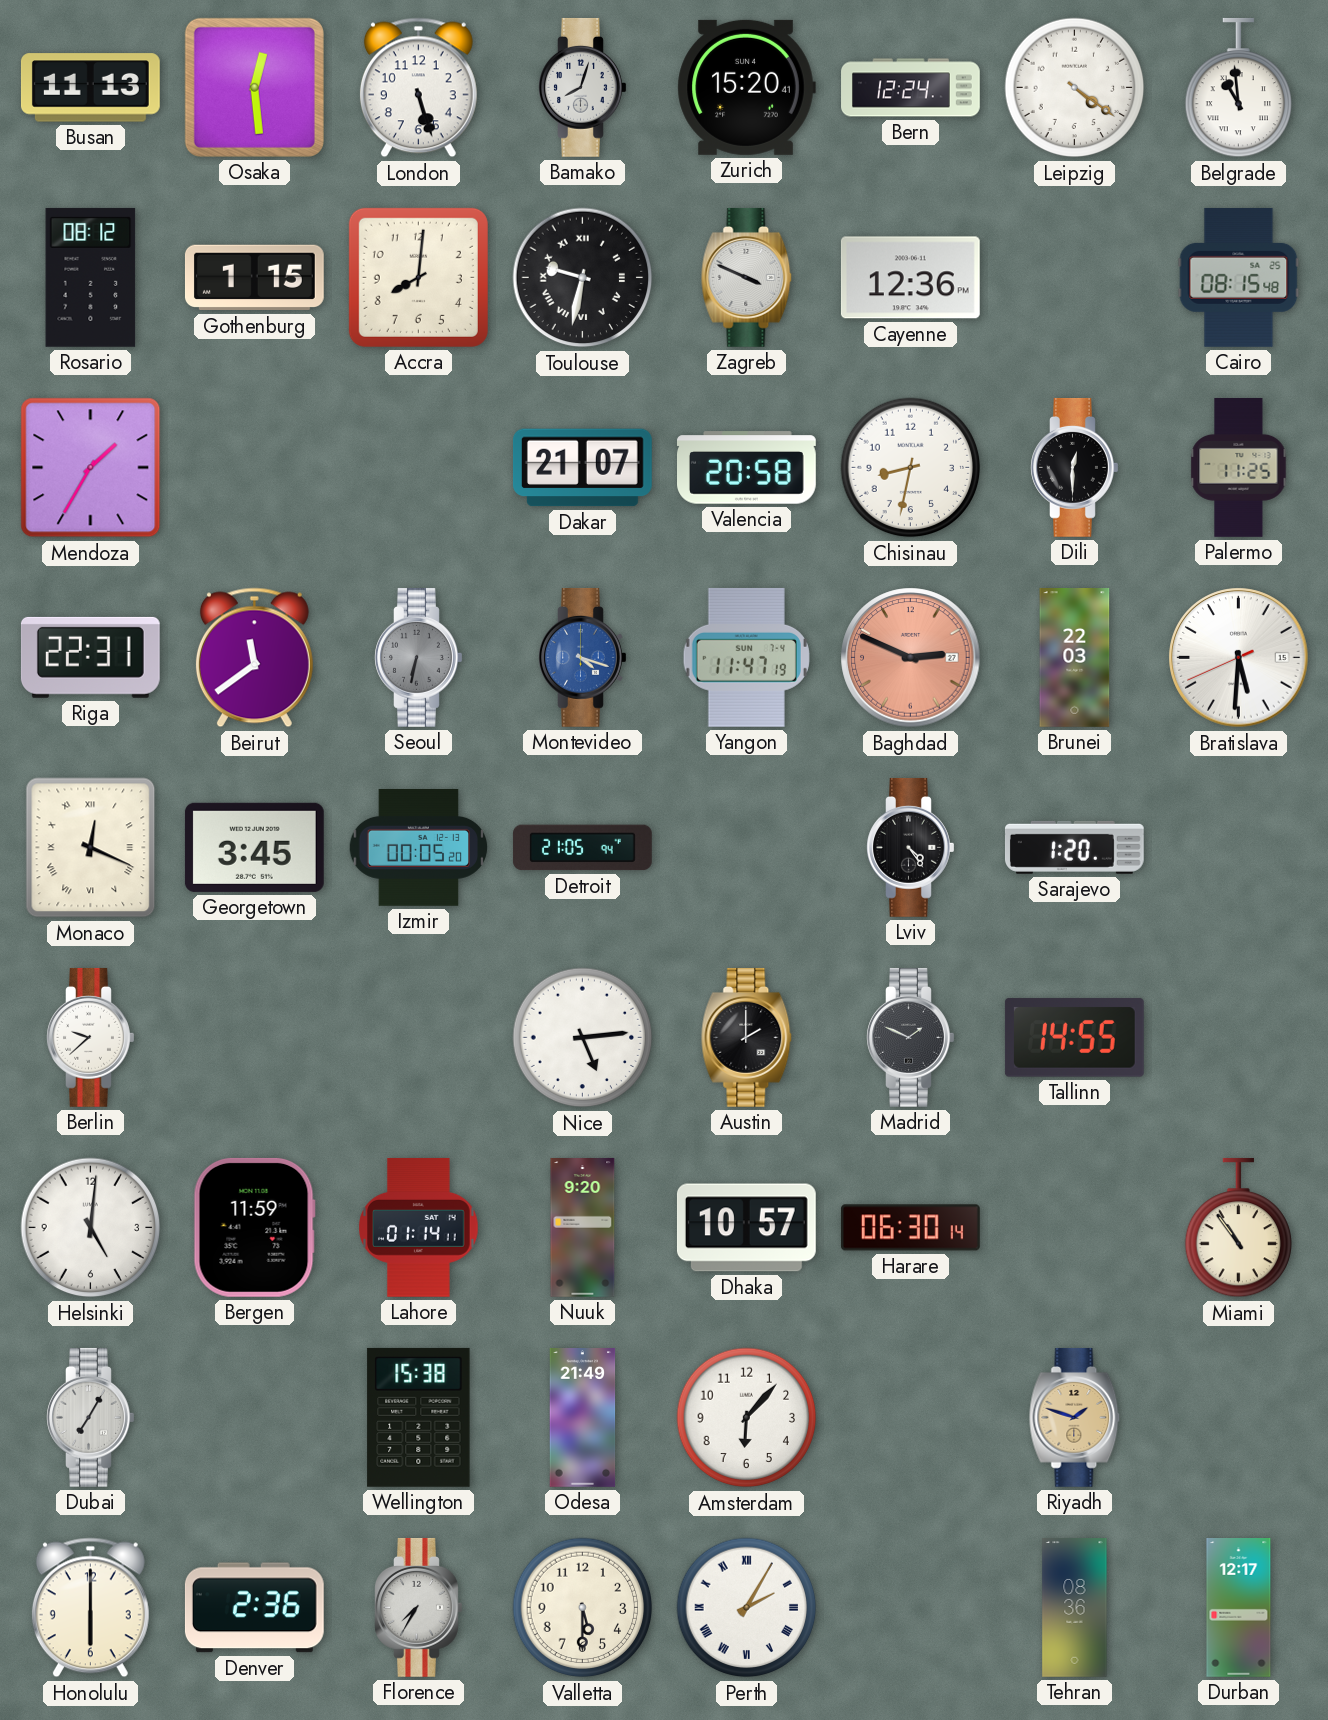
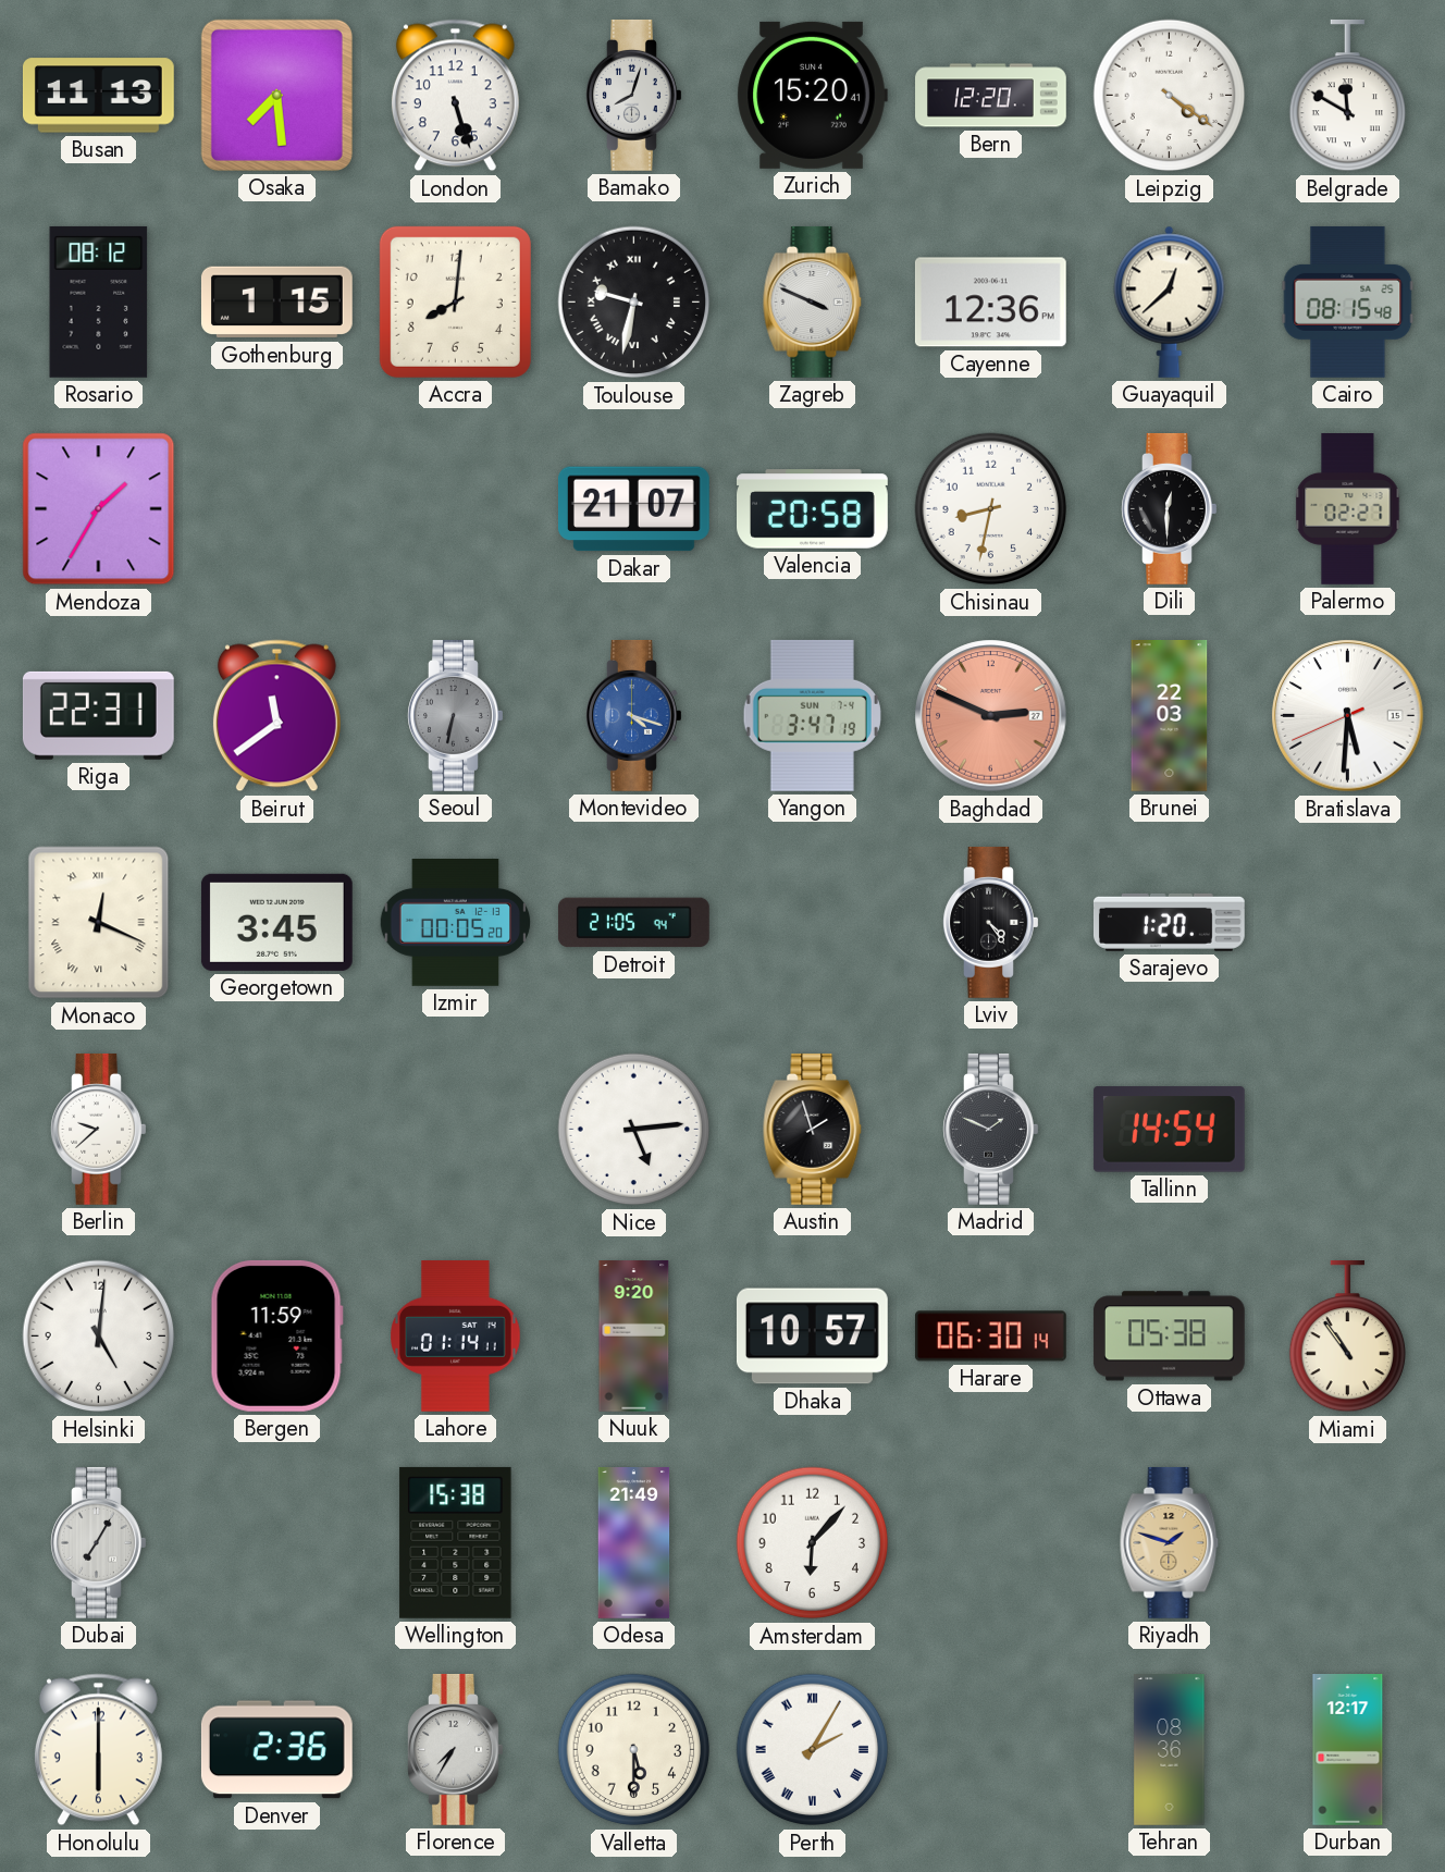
Osaka: 12:29 -> 7:29
Bern: 12:24 -> 12:20
Belgrade: 10:59 -> 11:50
Guayaquil: none -> 12:38
Palermo: 11:25 -> 02:27
Yangon: 11:47 -> 3:47
Austin: 2:00 -> 1:57
Tallinn: 14:55 -> 14:54
Ottawa: none -> 05:38
